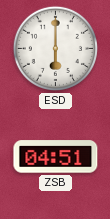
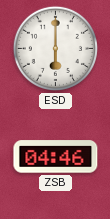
ZSB: 04:51 -> 04:46
